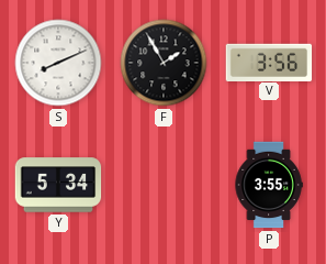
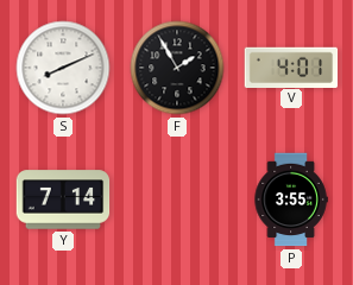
V: 3:56 -> 4:01
Y: 5:34 -> 7:14
